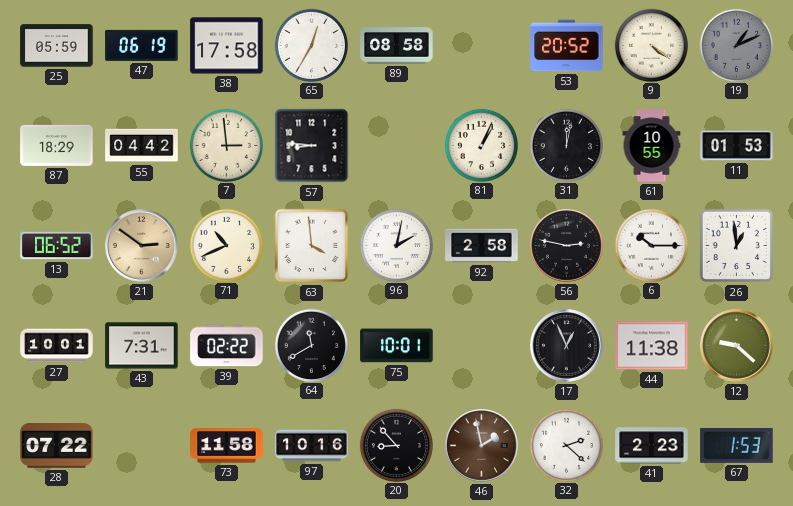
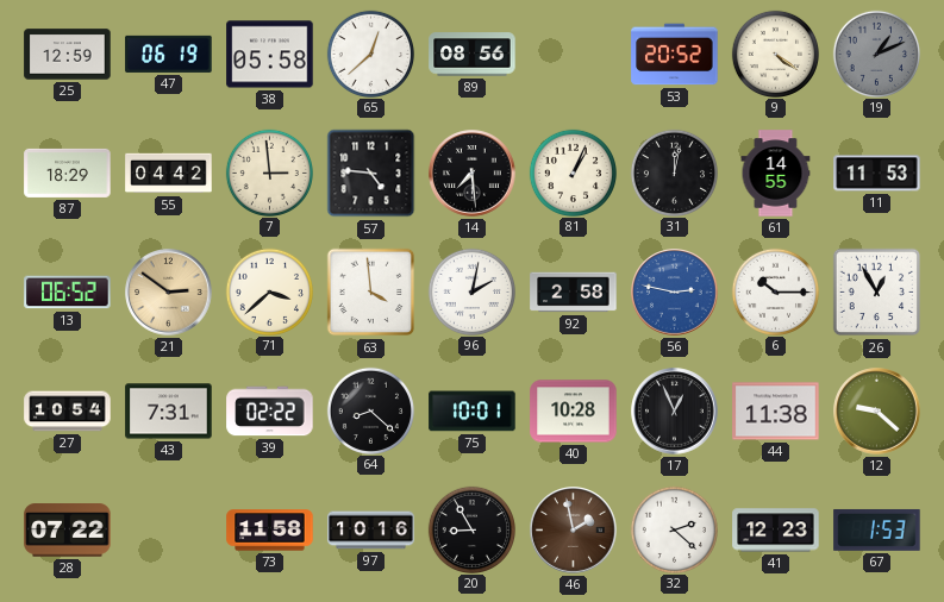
25: 05:59 -> 12:59
38: 17:58 -> 05:58
65: 12:35 -> 12:38
89: 08:58 -> 08:56
57: 8:46 -> 4:46
14: none -> 7:29
61: 10:55 -> 14:55
11: 01:53 -> 11:53
71: 10:41 -> 3:38
56 dial: black -> blue
26: 12:59 -> 12:55
27: 10:01 -> 10:54
64: 11:40 -> 8:22
40: none -> 10:28
20: 8:53 -> 8:55
41: 2:23 -> 12:23
